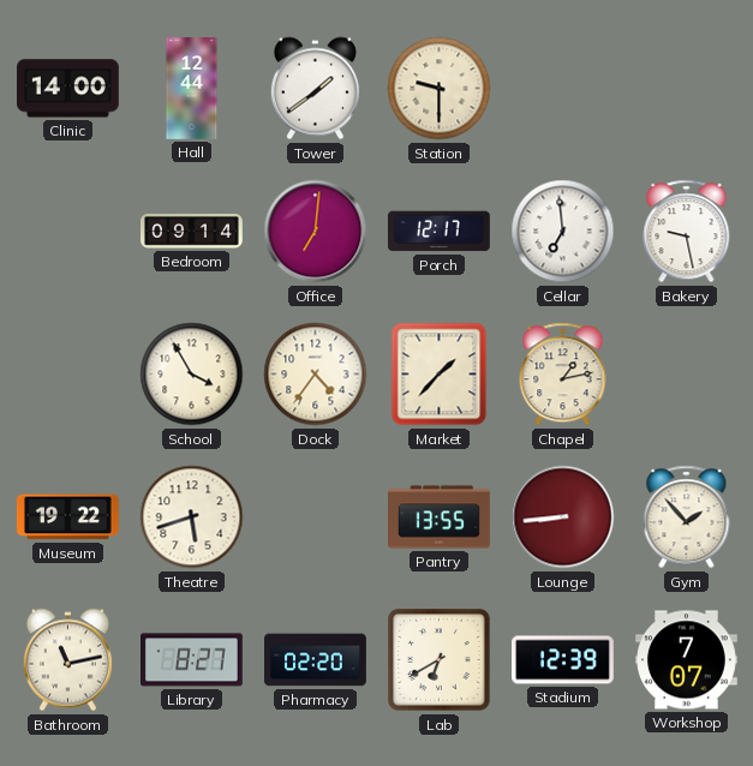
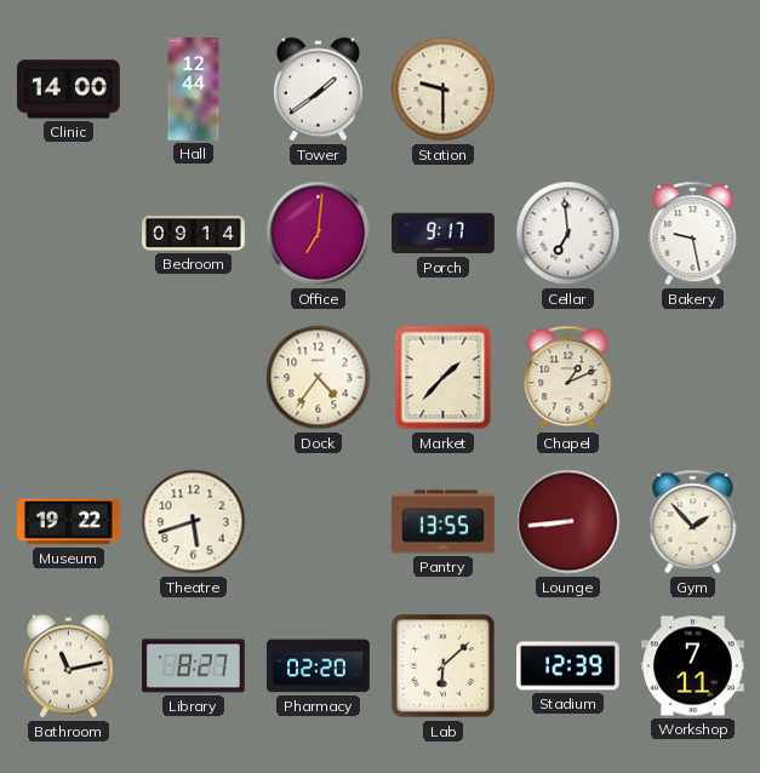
Porch: 12:17 -> 9:17
School: 3:55 -> none
Chapel: 1:13 -> 1:11
Lab: 6:40 -> 6:08
Workshop: 7:07 -> 7:11
